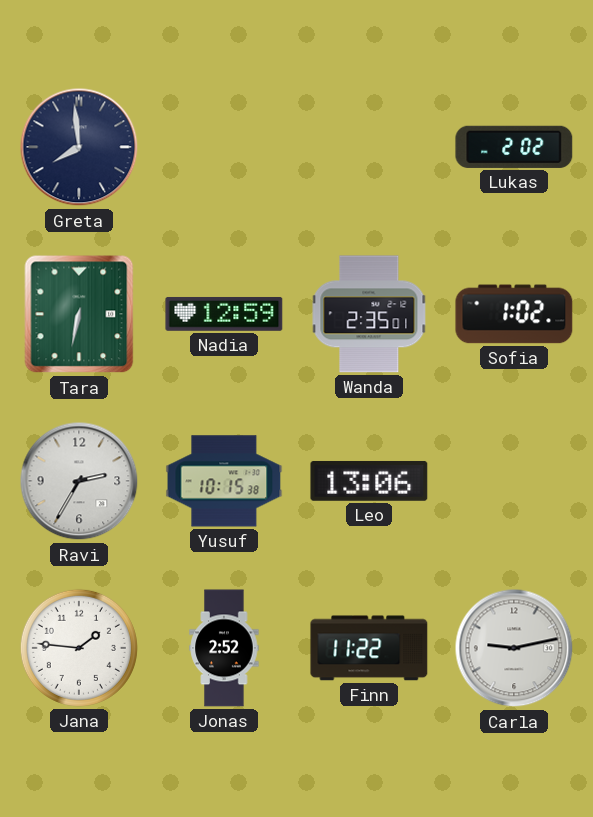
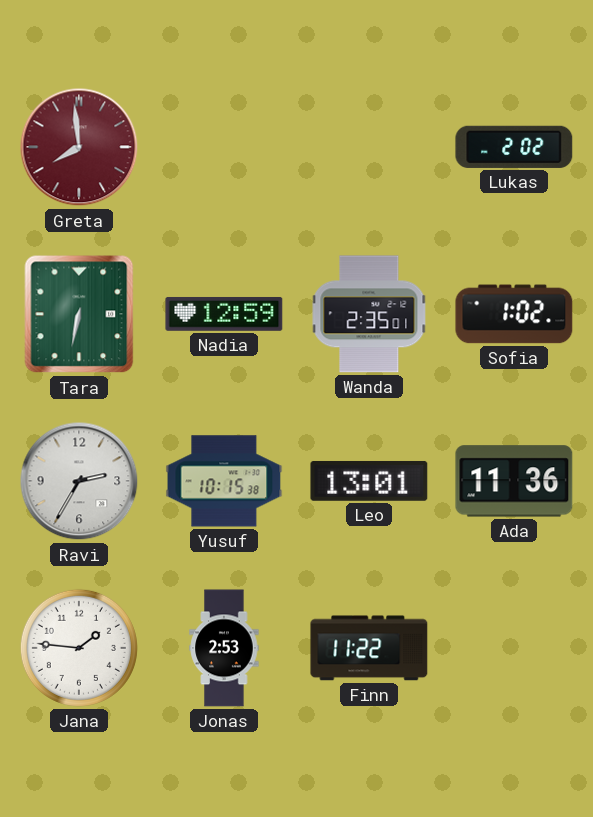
Greta dial: navy -> burgundy
Leo: 13:06 -> 13:01
Ada: none -> 11:36
Jonas: 2:52 -> 2:53
Carla: 9:13 -> none
